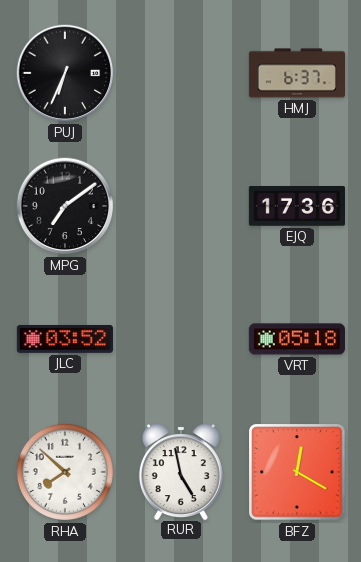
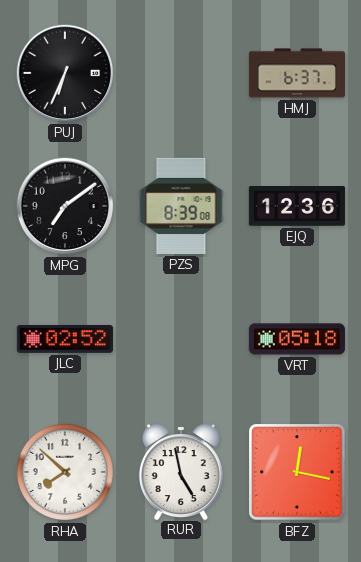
PZS: none -> 8:39
EJQ: 17:36 -> 12:36
JLC: 03:52 -> 02:52
BFZ: 12:20 -> 12:17
